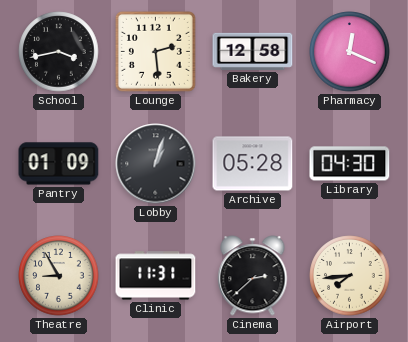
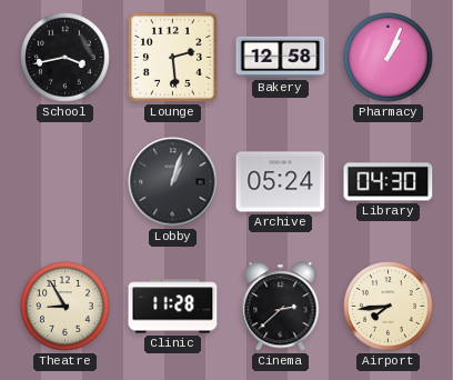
Pharmacy: 12:19 -> 1:04
Pantry: 01:09 -> none
Archive: 05:28 -> 05:24
Clinic: 11:31 -> 11:28
